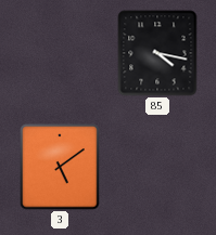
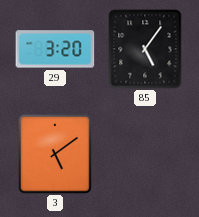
29: none -> 3:20
85: 4:17 -> 5:06
